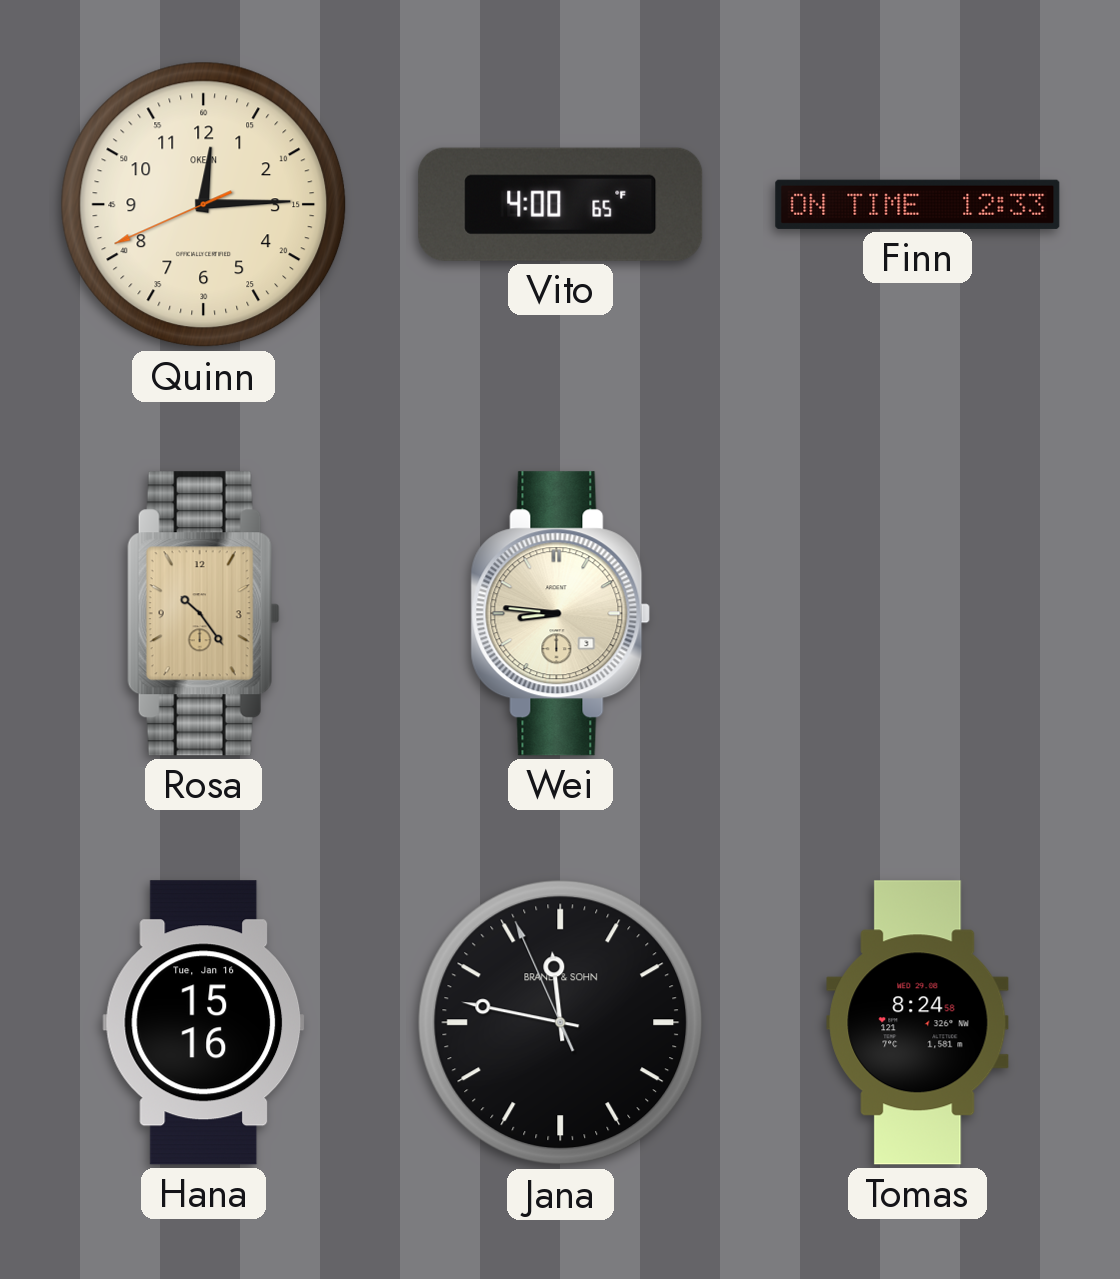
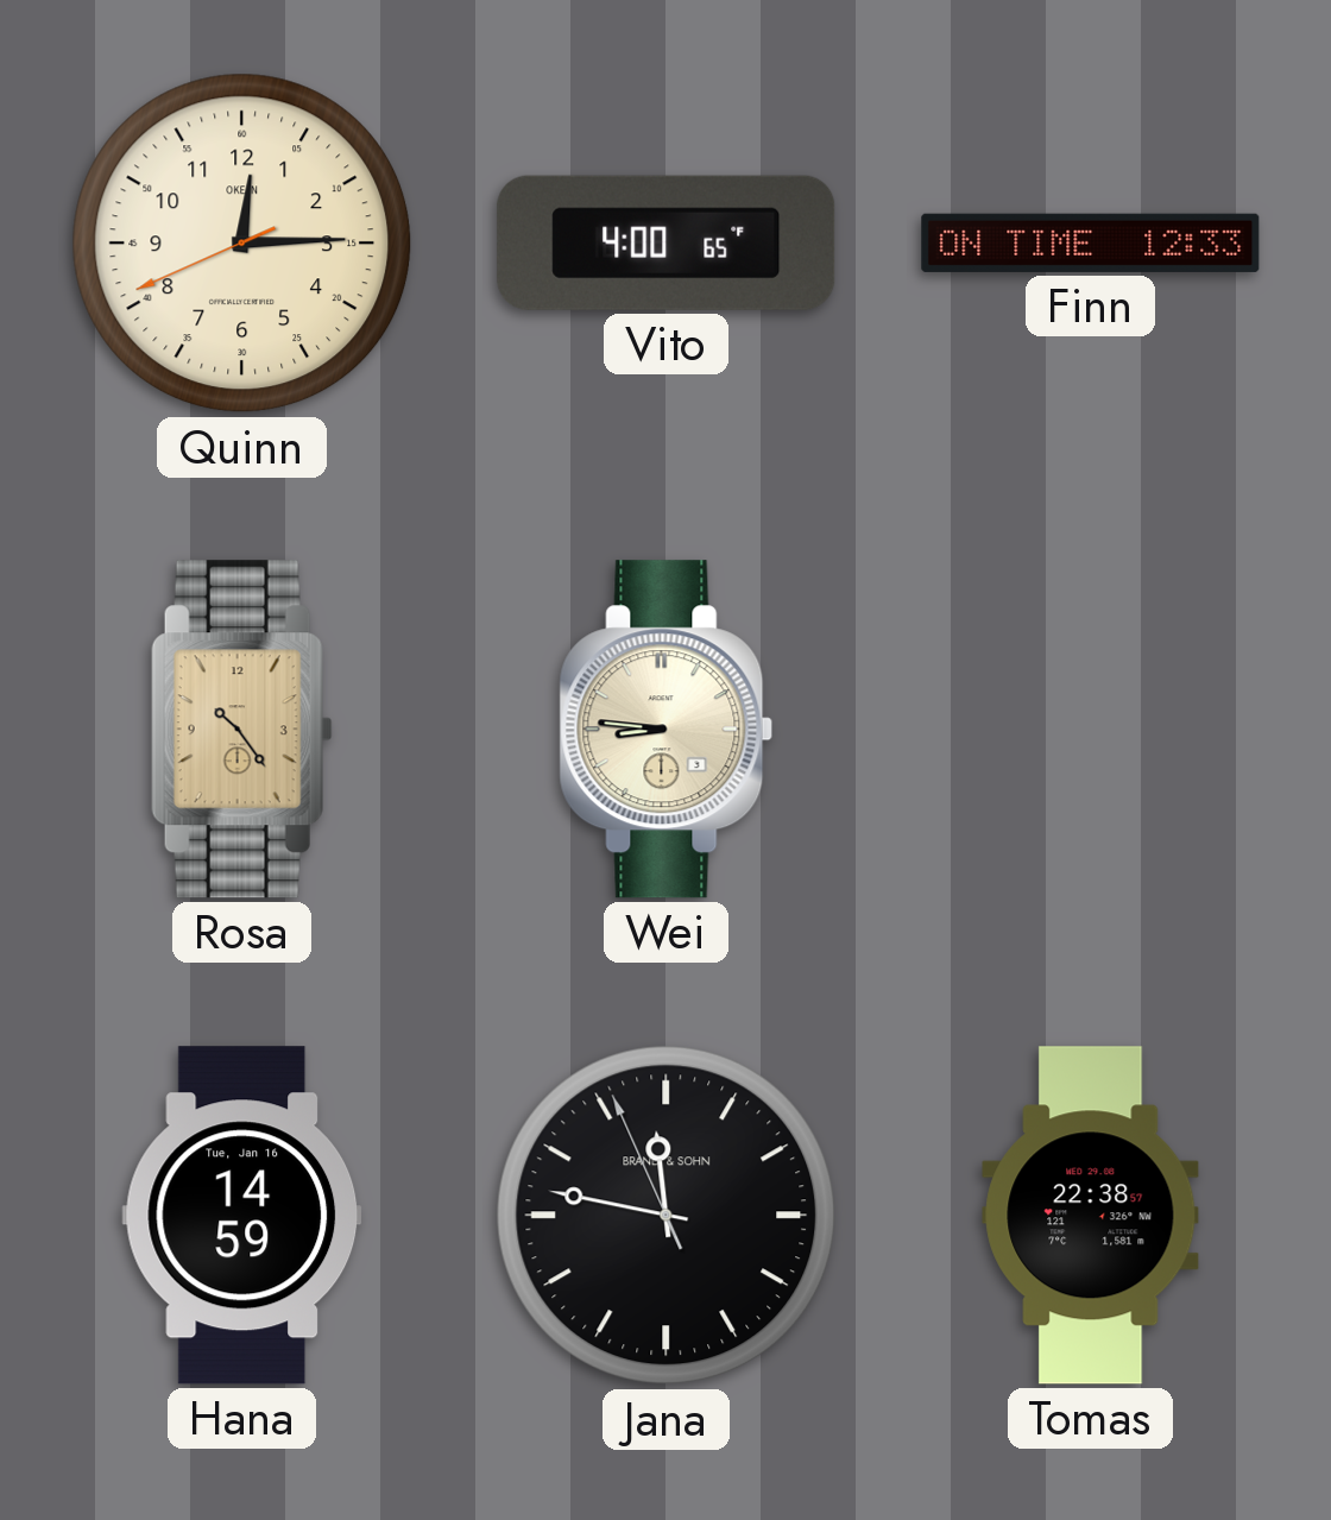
Hana: 15:16 -> 14:59
Tomas: 8:24 -> 22:38
